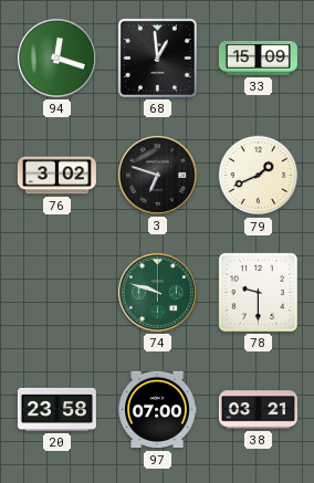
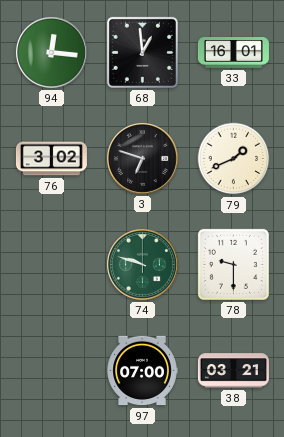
94: 12:18 -> 12:16
33: 15:09 -> 16:01
20: 23:58 -> none
